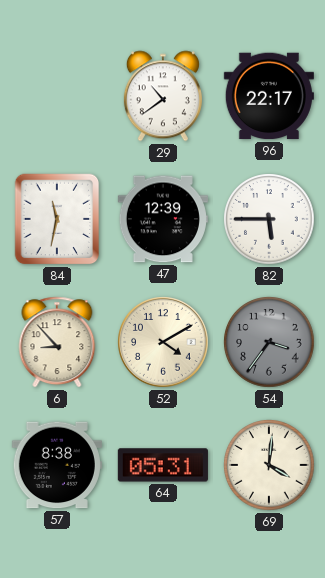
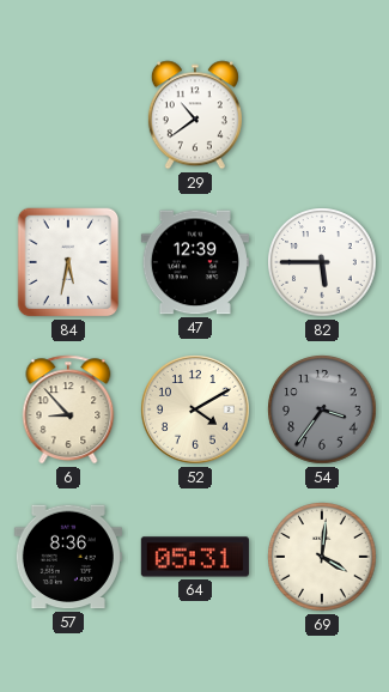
96: 22:17 -> none
84: 11:32 -> 5:32
57: 8:38 -> 8:36
